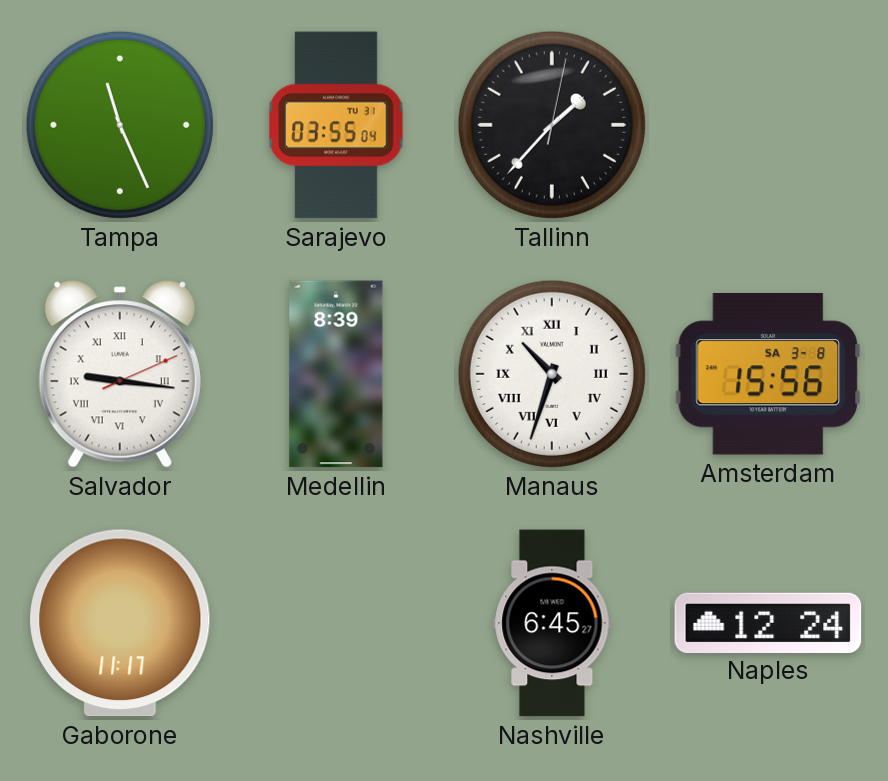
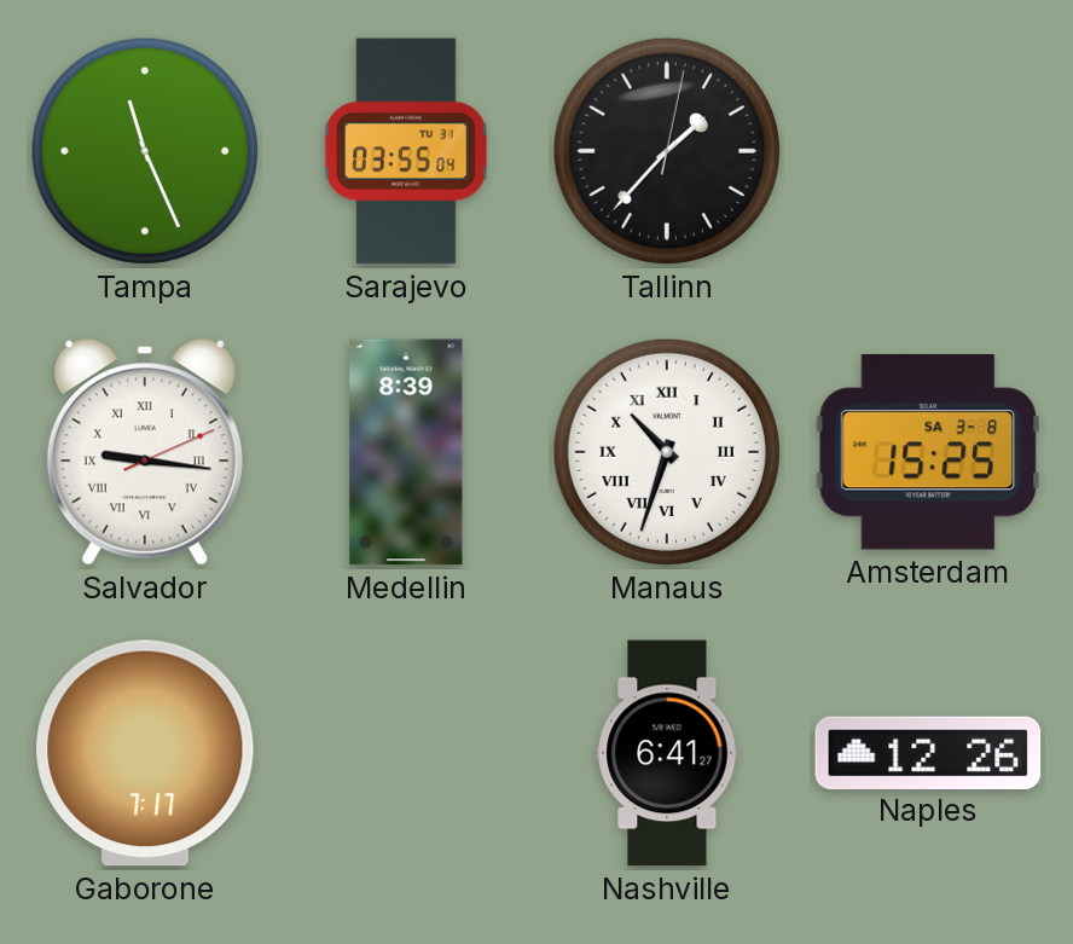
Amsterdam: 15:56 -> 15:25
Gaborone: 11:17 -> 7:17
Nashville: 6:45 -> 6:41
Naples: 12:24 -> 12:26
